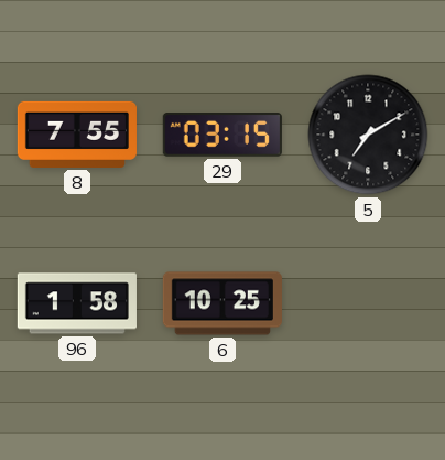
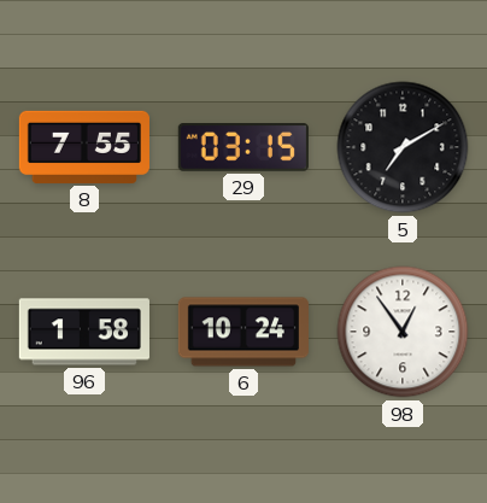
6: 10:25 -> 10:24
98: none -> 12:54
